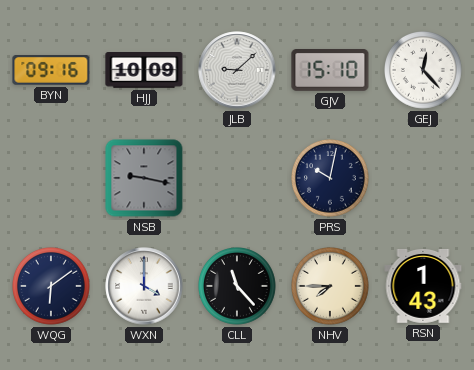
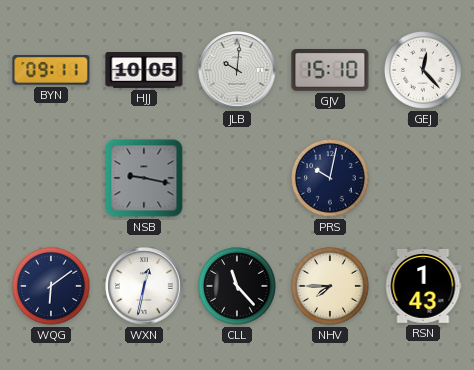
BYN: 09:16 -> 09:11
HJJ: 10:09 -> 10:05
JLB: 9:08 -> 10:01
WXN: 4:00 -> 12:32
